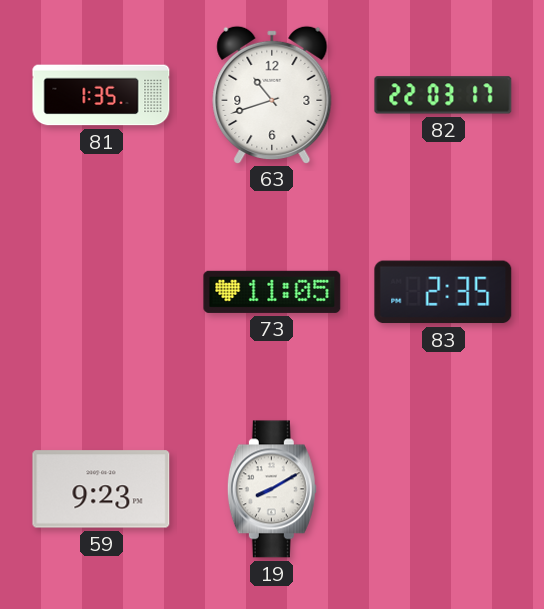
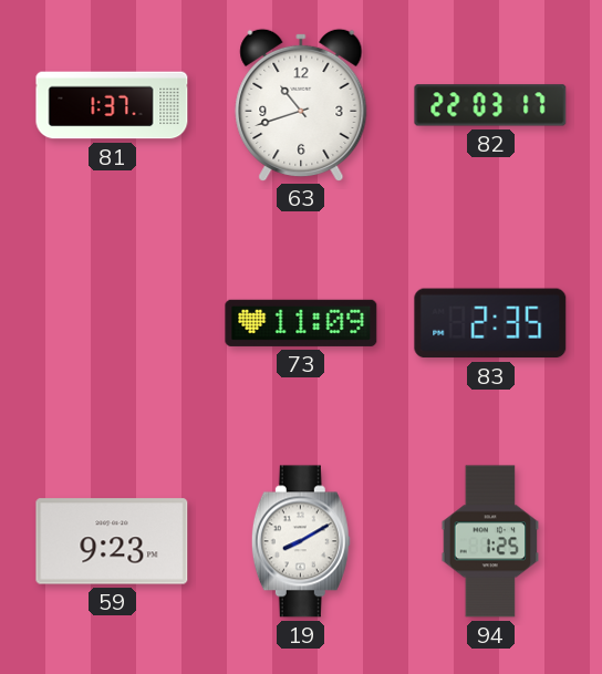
81: 1:35 -> 1:37
73: 11:05 -> 11:09
94: none -> 1:25
